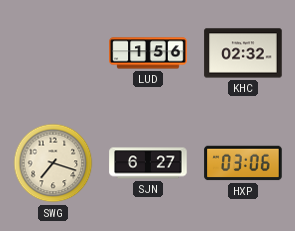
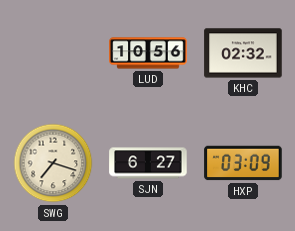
LUD: 1:56 -> 10:56
HXP: 03:06 -> 03:09
